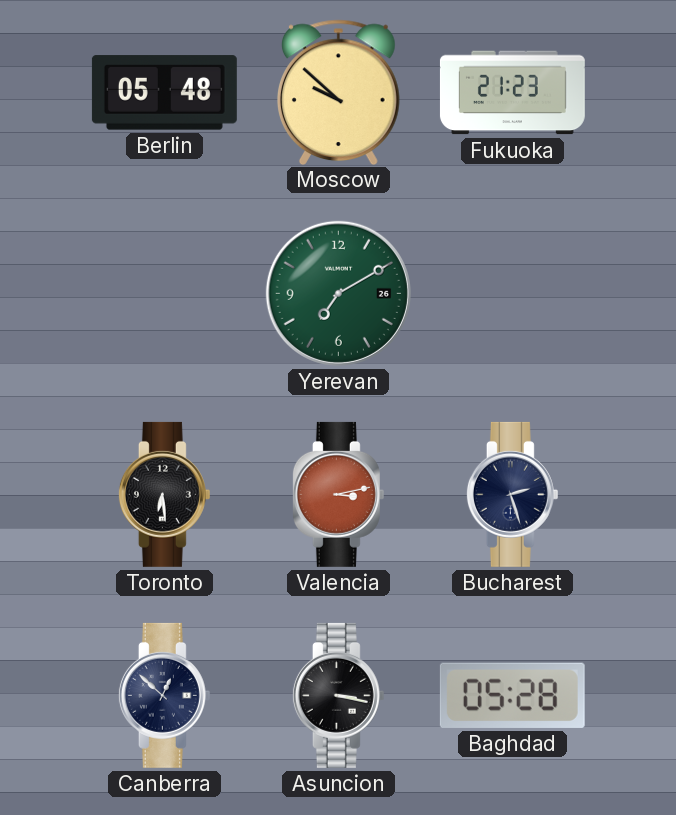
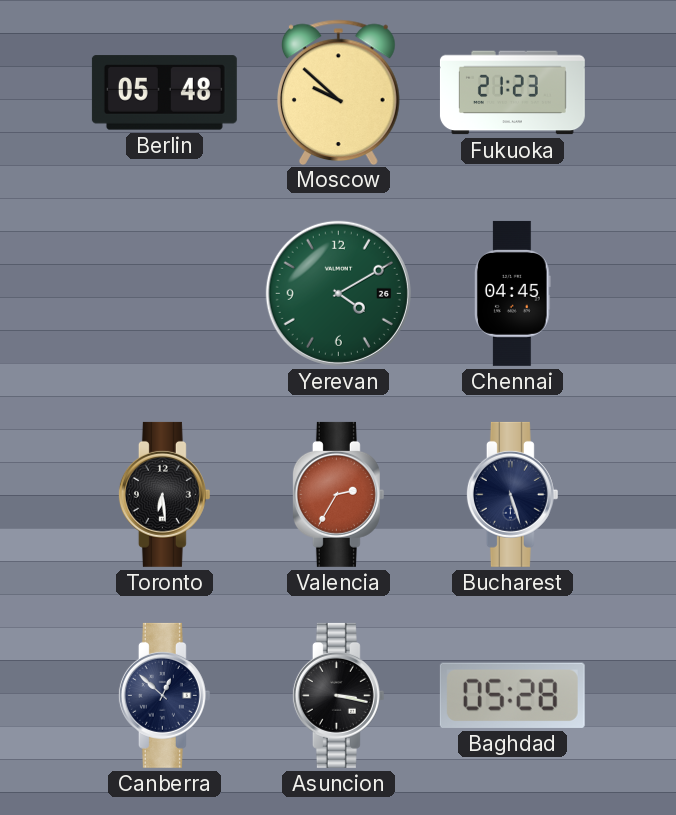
Yerevan: 7:10 -> 4:10
Chennai: none -> 04:45
Valencia: 3:13 -> 2:35
Bucharest: 2:27 -> 5:27
